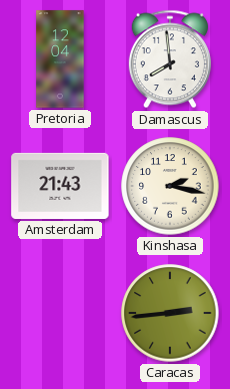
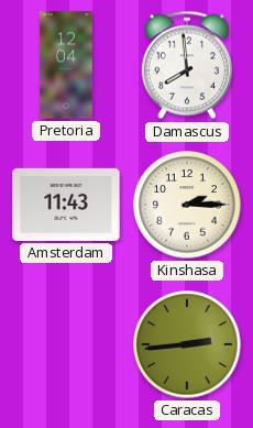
Amsterdam: 21:43 -> 11:43
Kinshasa: 2:17 -> 2:15
